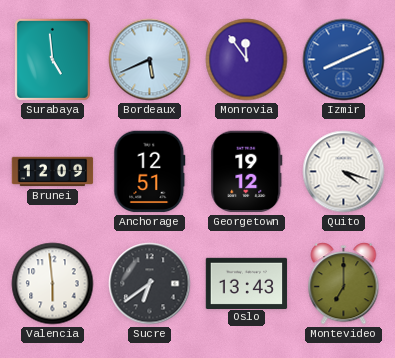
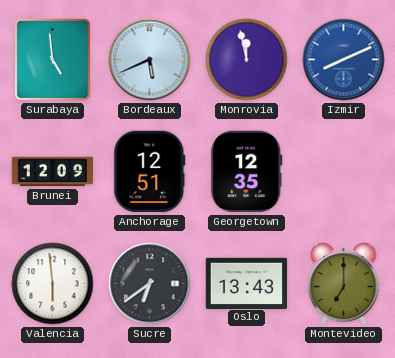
Monrovia: 11:54 -> 11:58
Georgetown: 19:12 -> 12:35
Quito: 4:18 -> none
